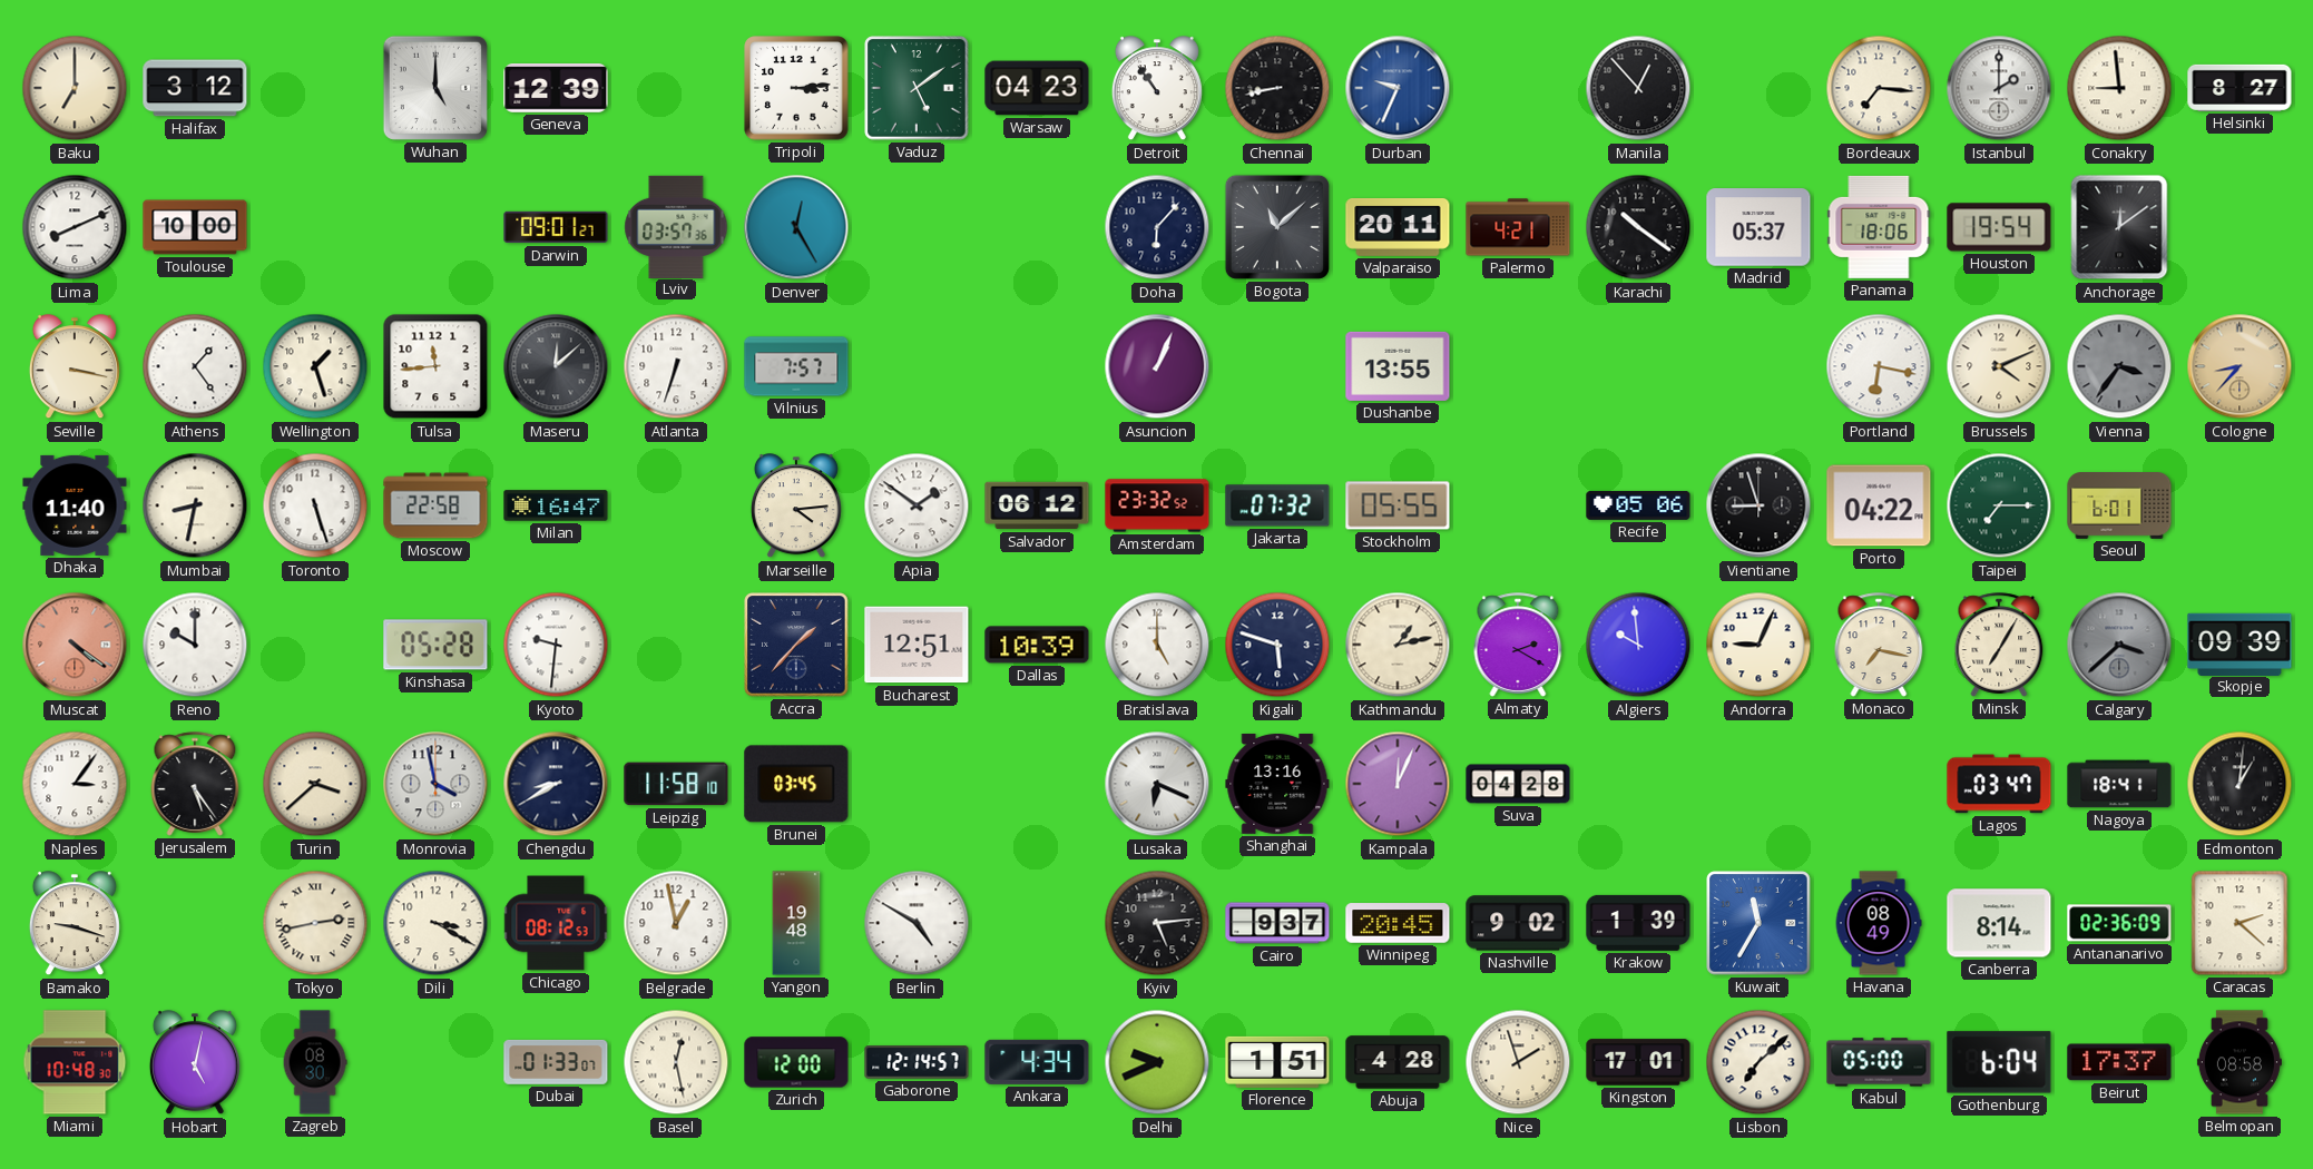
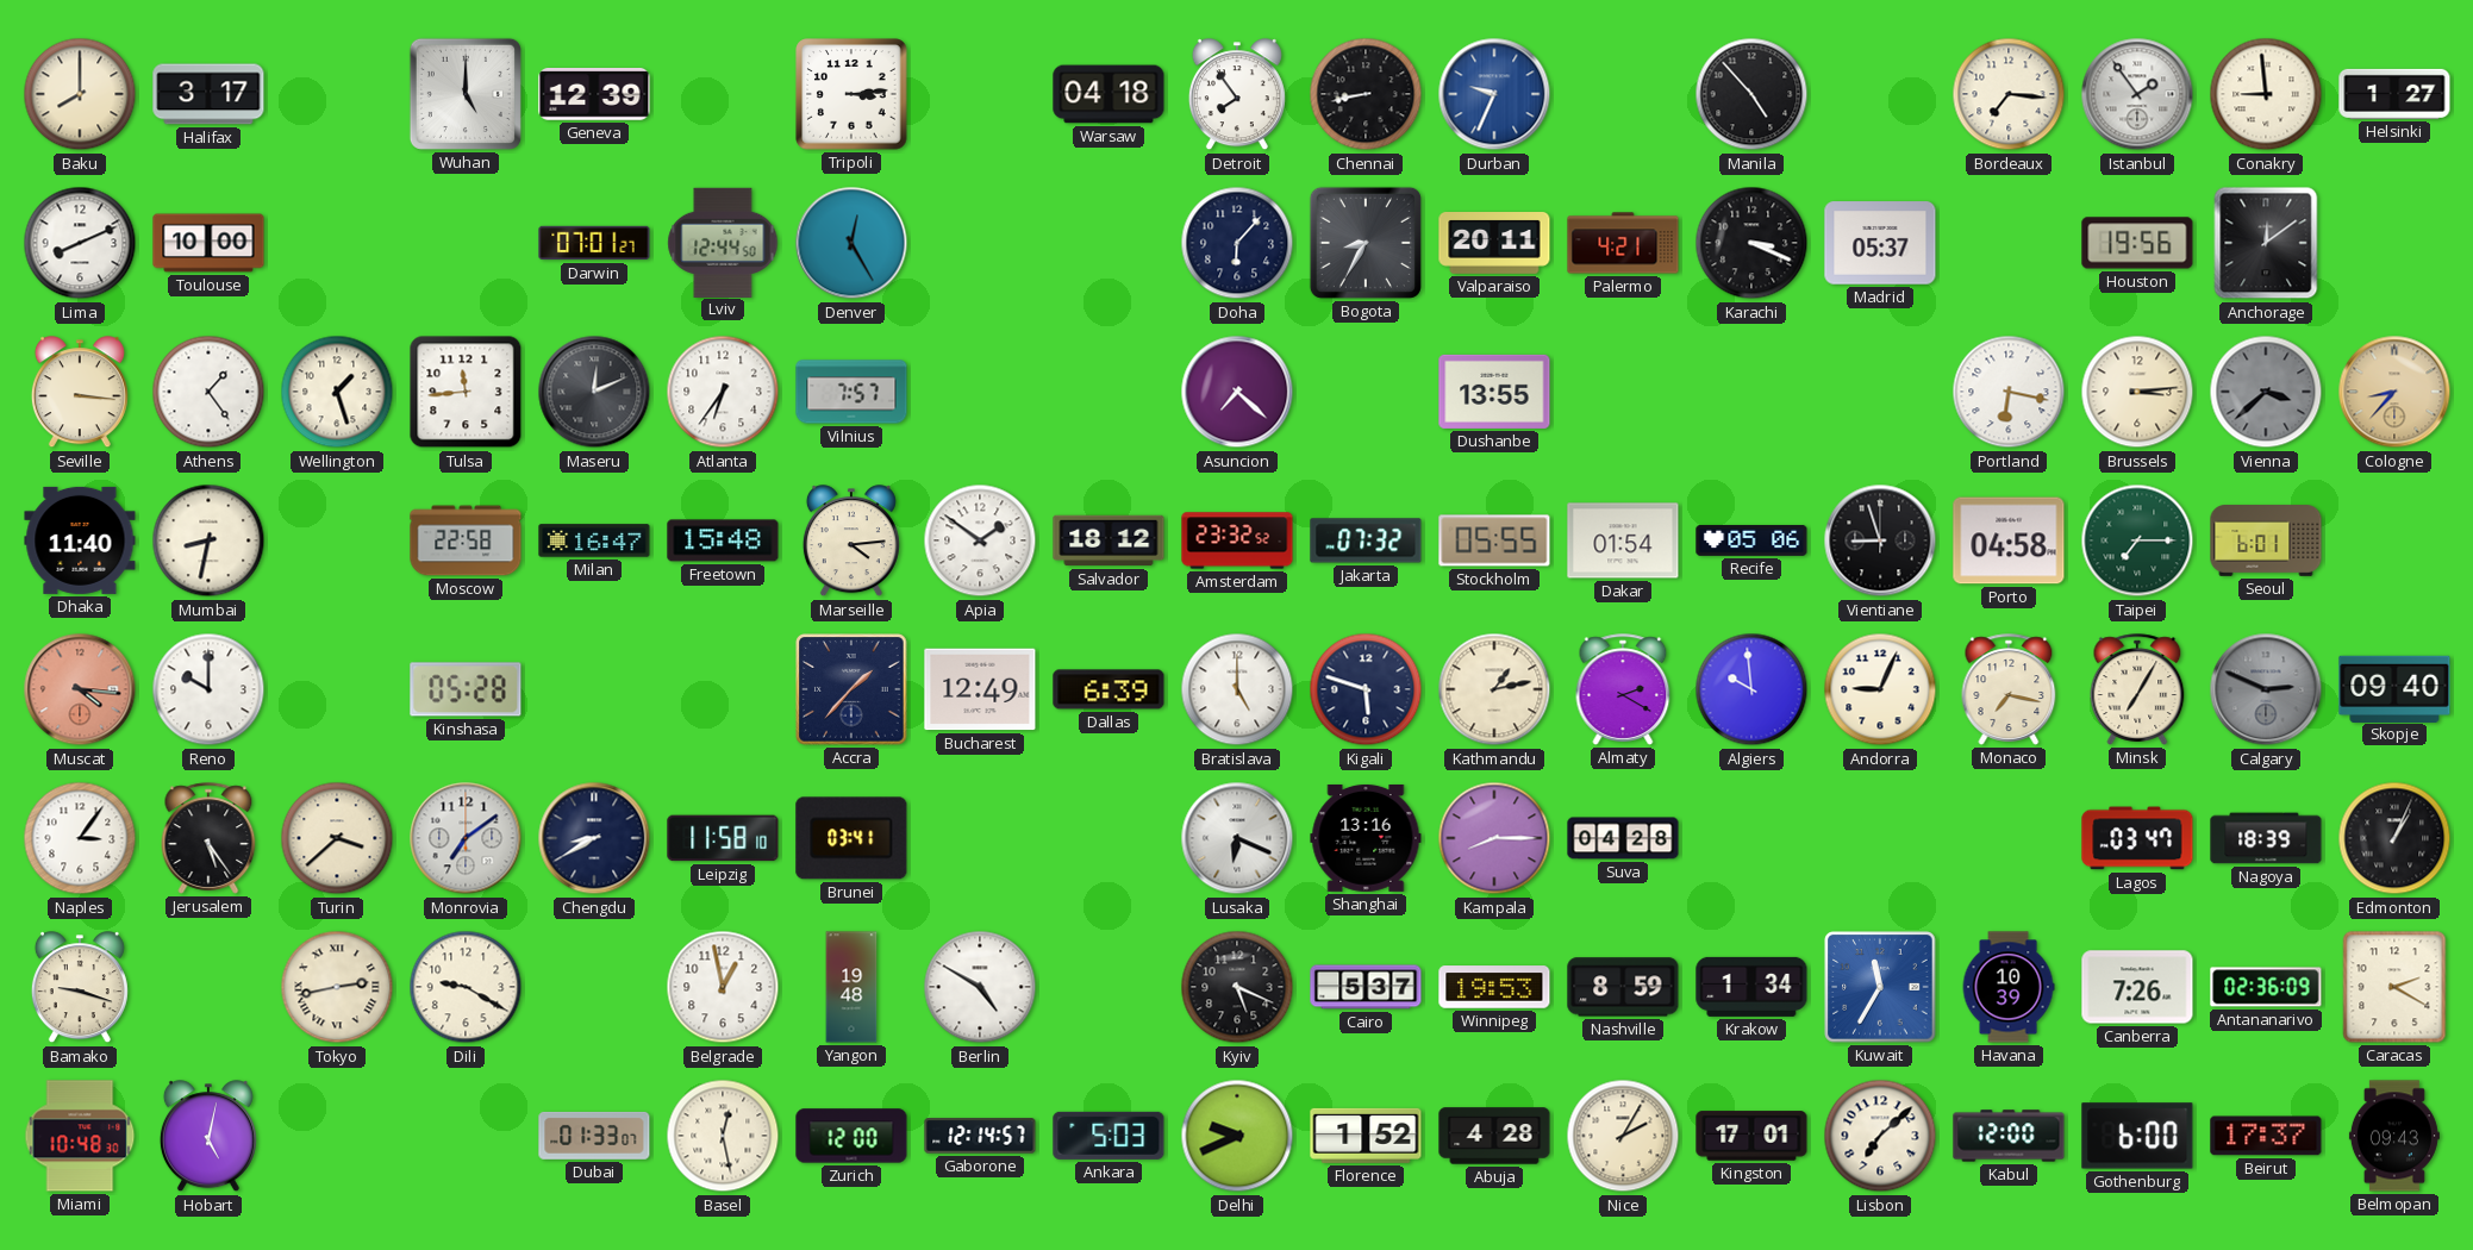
Baku: 7:00 -> 8:00
Halifax: 3:12 -> 3:17
Vaduz: 5:09 -> none
Warsaw: 04:23 -> 04:18
Detroit: 10:54 -> 7:54
Manila: 12:53 -> 4:53
Istanbul: 2:00 -> 1:54
Helsinki: 8:27 -> 1:27
Darwin: 09:01 -> 07:01
Lviv: 03:57 -> 12:44
Bogota: 11:08 -> 8:35
Karachi: 10:21 -> 3:19
Panama: 18:06 -> none
Houston: 19:54 -> 19:56
Seville: 3:17 -> 3:16
Maseru: 12:08 -> 12:11
Atlanta: 6:33 -> 6:36
Asuncion: 1:04 -> 7:22
Brussels: 4:11 -> 3:14
Vienna: 3:36 -> 3:38
Toronto: 5:27 -> none
Freetown: none -> 15:48
Salvador: 06:12 -> 18:12
Dakar: none -> 01:54
Porto: 04:22 -> 04:58
Muscat: 4:21 -> 4:16
Kyoto: 9:31 -> none
Bucharest: 12:51 -> 12:49
Dallas: 10:39 -> 6:39
Calgary: 3:38 -> 2:49
Skopje: 09:39 -> 09:40
Monrovia: 3:58 -> 7:09
Brunei: 03:45 -> 03:41
Kampala: 12:04 -> 8:15
Nagoya: 18:41 -> 18:39
Edmonton: 1:01 -> 1:04
Dili: 3:20 -> 9:20
Chicago: 08:12 -> none
Kyiv: 5:14 -> 5:19
Cairo: 9:37 -> 5:37
Winnipeg: 20:45 -> 19:53
Nashville: 9:02 -> 8:59
Krakow: 1:39 -> 1:34
Havana: 08:49 -> 10:39
Canberra: 8:14 -> 7:26
Caracas: 2:22 -> 2:20
Zagreb: 08:30 -> none
Ankara: 4:34 -> 5:03
Florence: 1:51 -> 1:52
Nice: 1:57 -> 2:05
Kabul: 05:00 -> 12:00
Gothenburg: 6:04 -> 6:00
Belmopan: 08:58 -> 09:43
